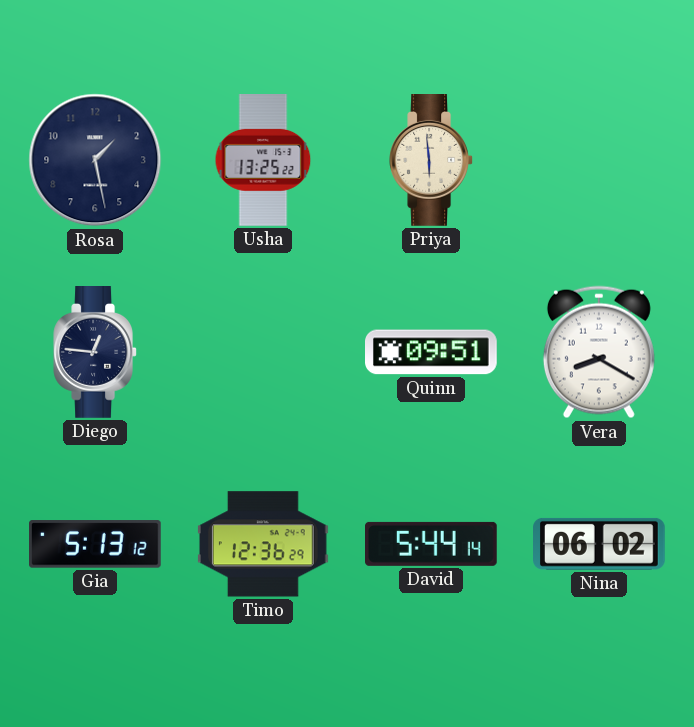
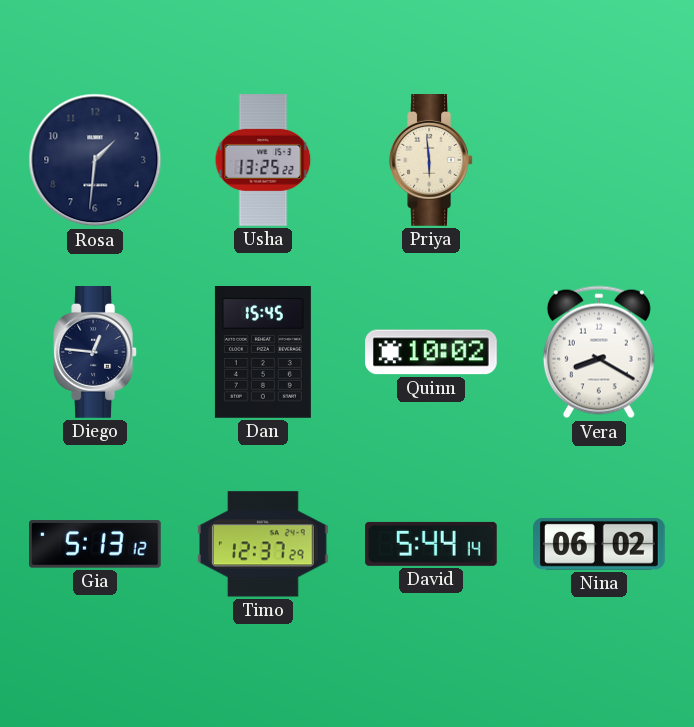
Rosa: 1:28 -> 1:31
Dan: none -> 15:45
Quinn: 09:51 -> 10:02
Timo: 12:36 -> 12:37
